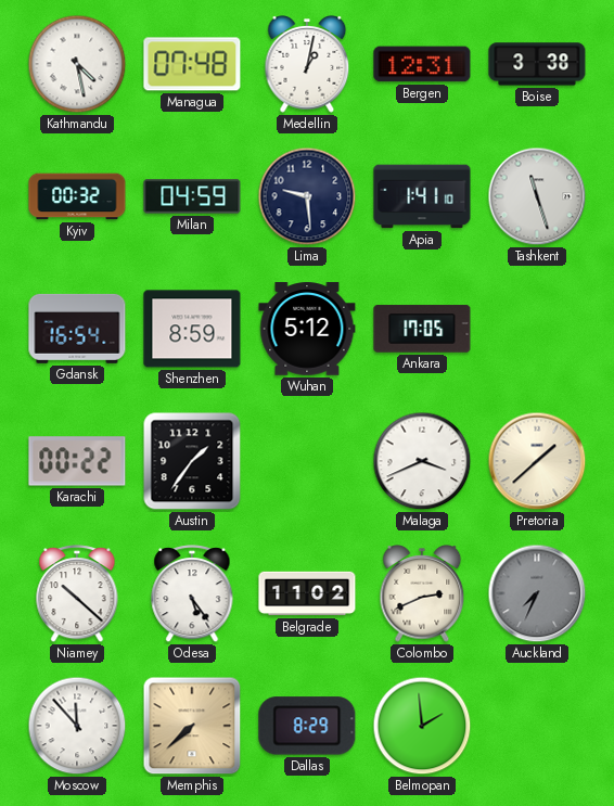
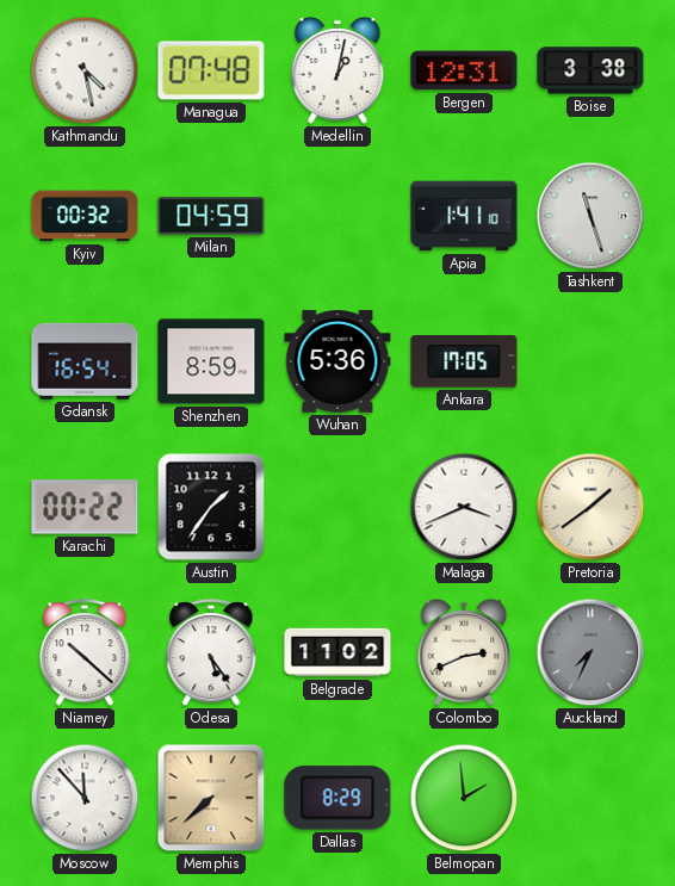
Lima: 9:29 -> none
Wuhan: 5:12 -> 5:36
Pretoria: 1:38 -> 1:39
